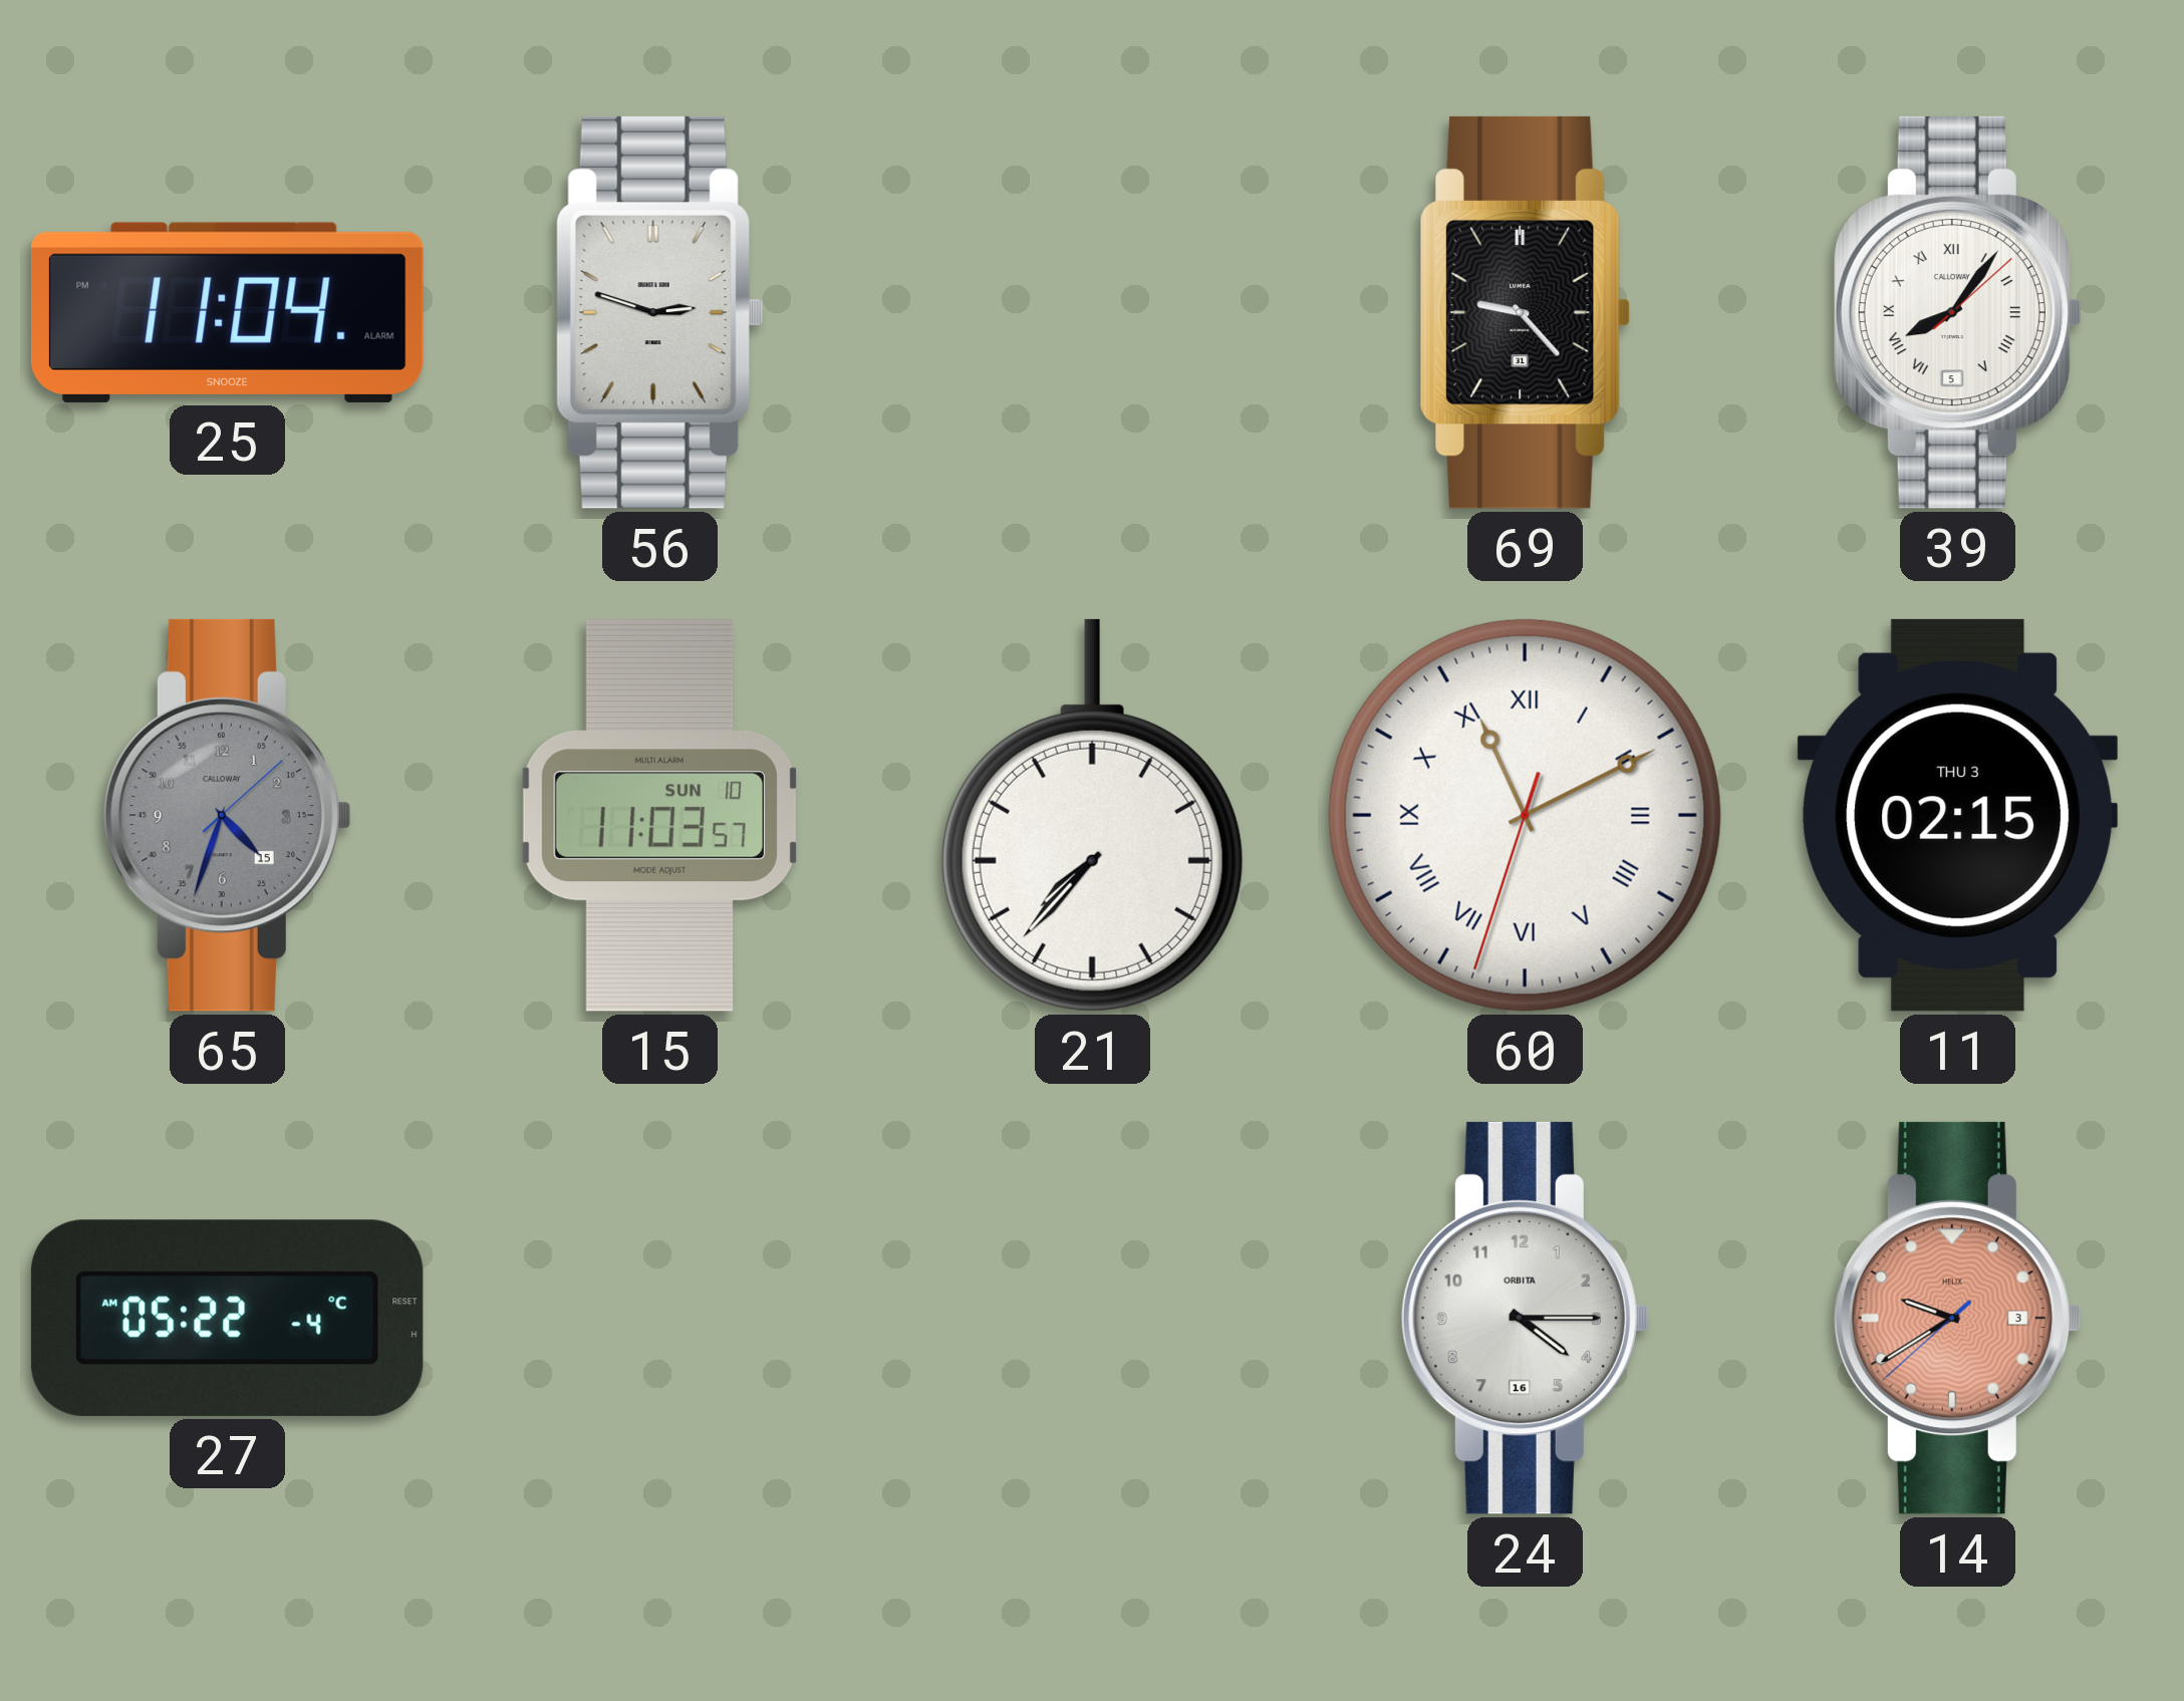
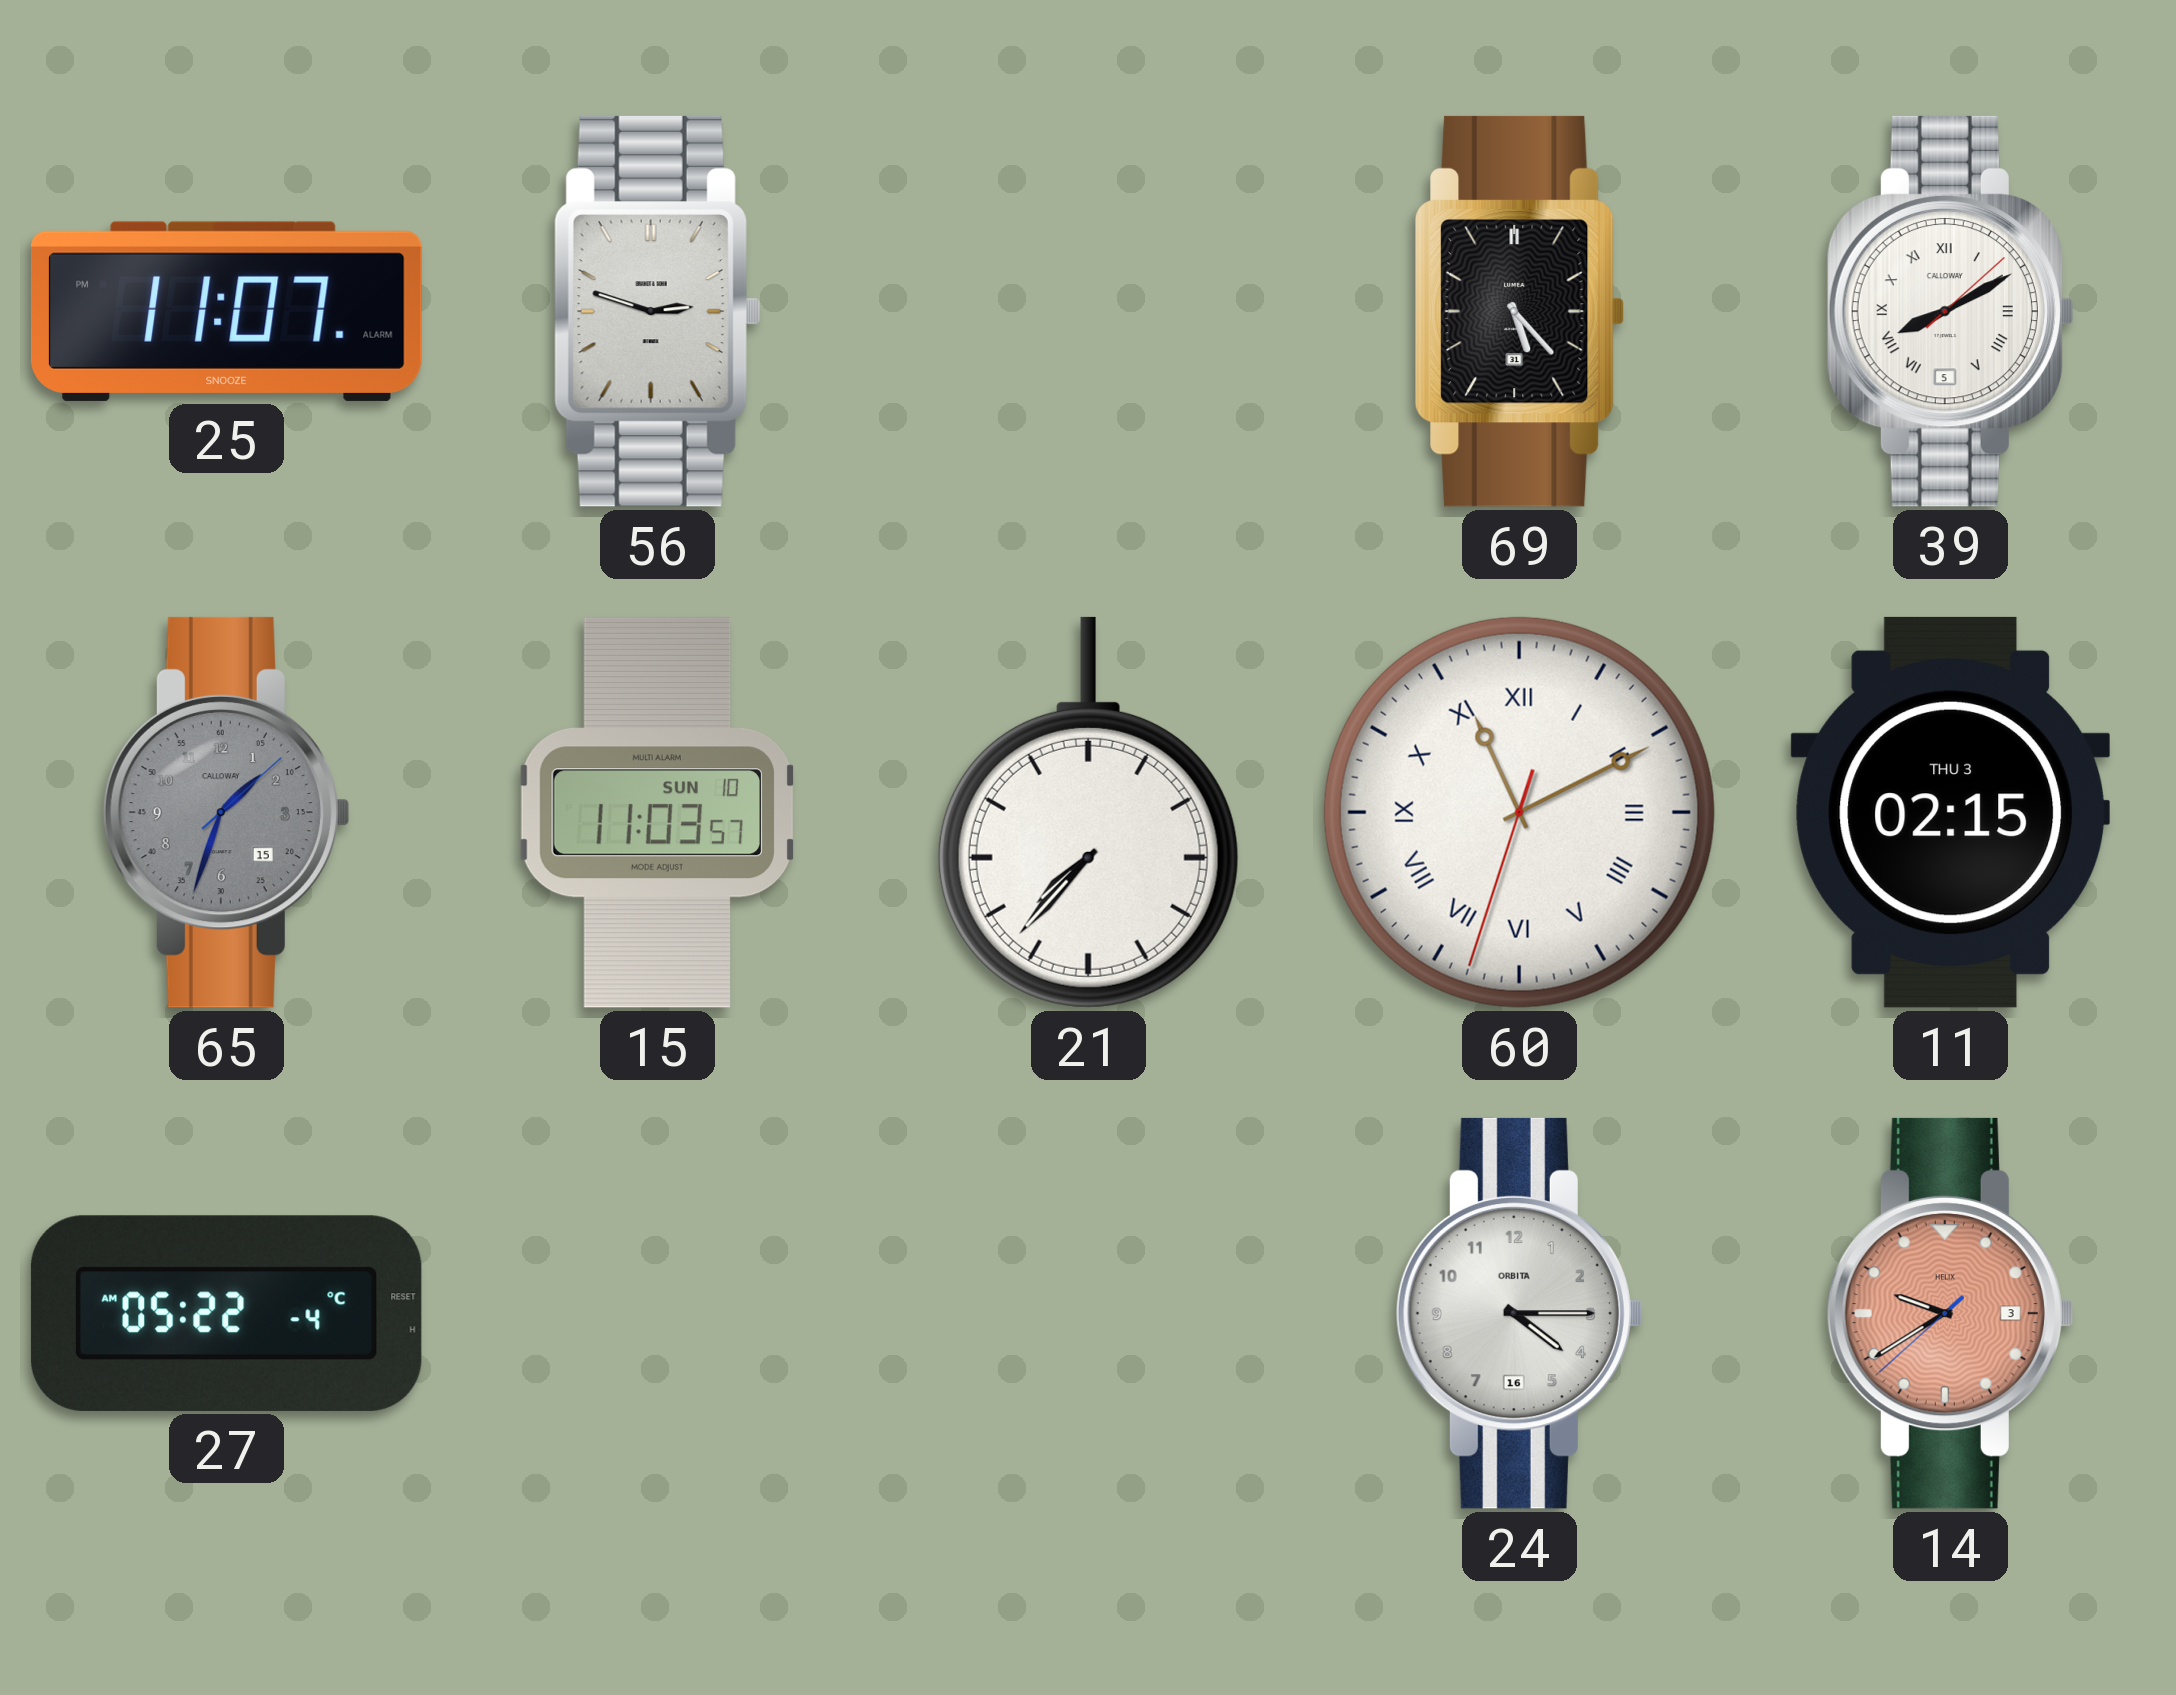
25: 11:04 -> 11:07
69: 9:23 -> 5:23
39: 8:06 -> 8:10
65: 4:33 -> 1:33
